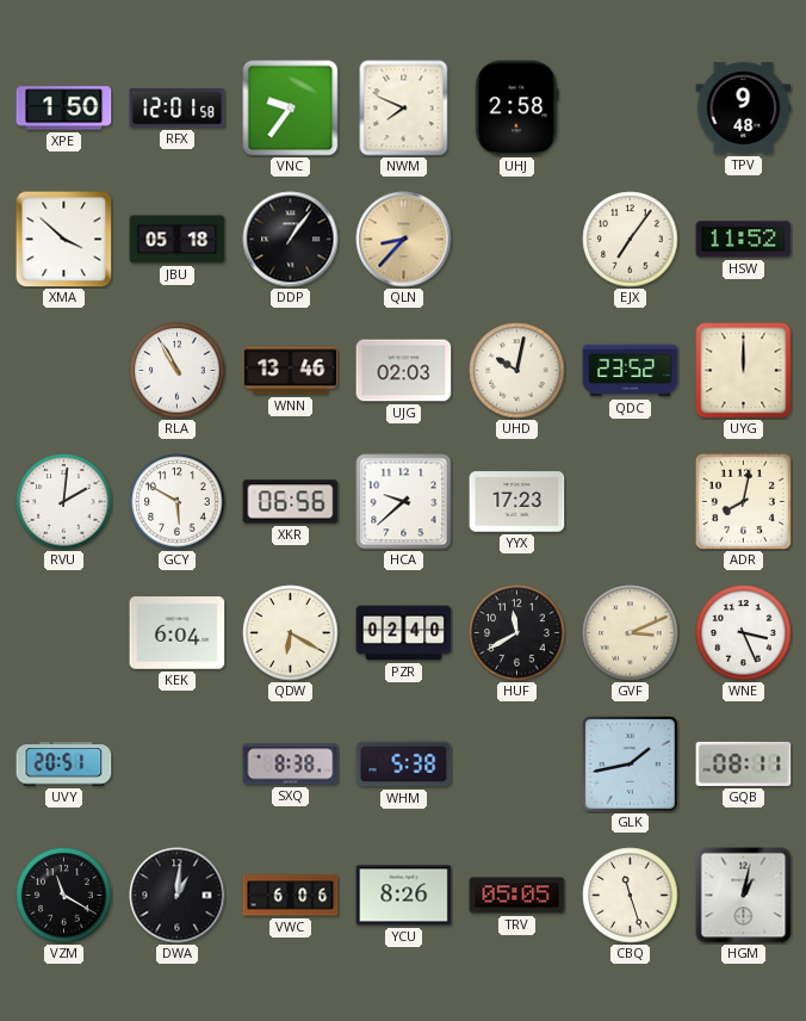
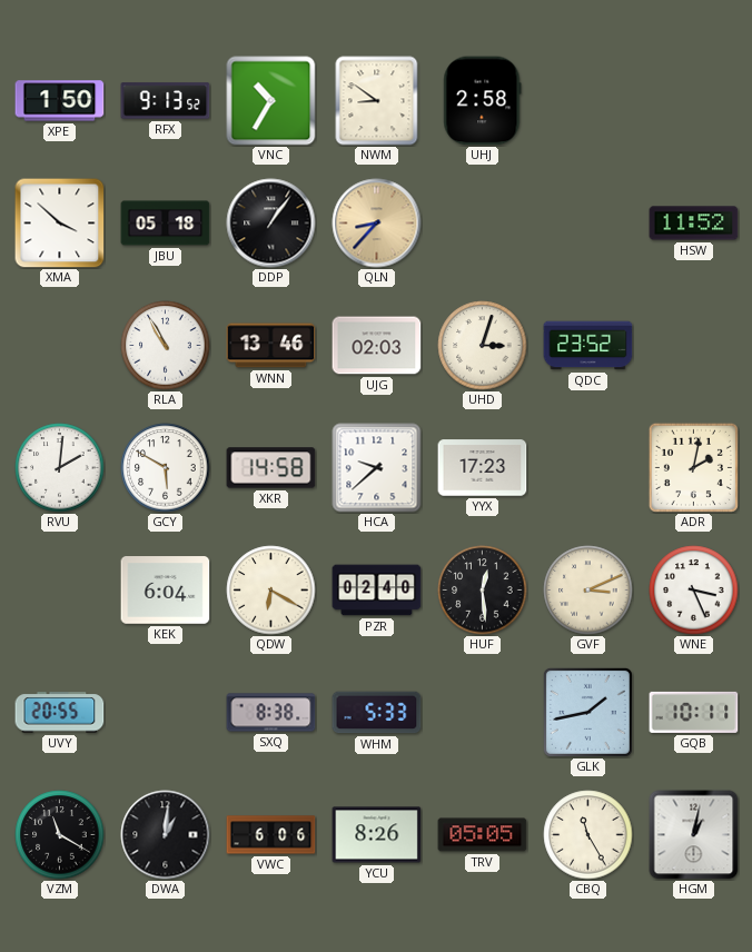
RFX: 12:01 -> 9:13
VNC: 9:36 -> 10:35
NWM: 7:49 -> 8:51
TPV: 9:48 -> none
EJX: 7:06 -> none
UHD: 10:02 -> 3:03
UYG: 12:00 -> none
XKR: 06:56 -> 14:58
ADR: 8:02 -> 2:02
HUF: 11:40 -> 12:29
UVY: 20:51 -> 20:55
WHM: 5:38 -> 5:33
GQB: 08:11 -> 10:11
CBQ: 11:27 -> 11:25
